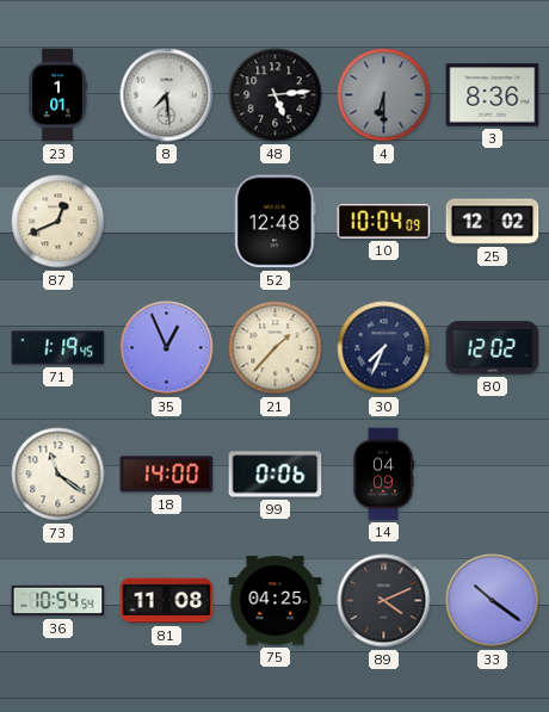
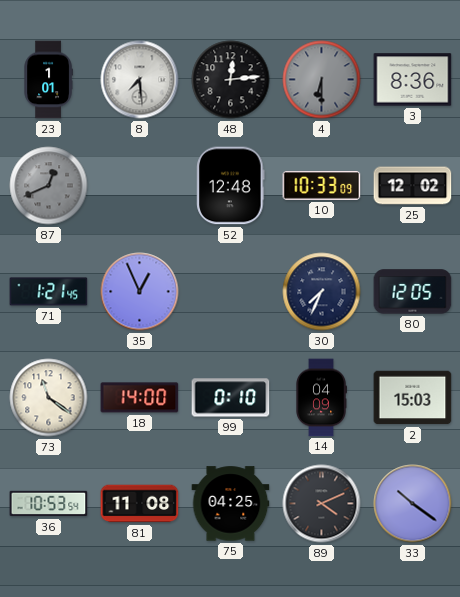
48: 5:14 -> 12:14
87 dial: cream -> grey
10: 10:04 -> 10:33
71: 1:19 -> 1:21
21: 1:37 -> none
80: 12:02 -> 12:05
99: 0:06 -> 0:10
2: none -> 15:03
36: 10:54 -> 10:53
